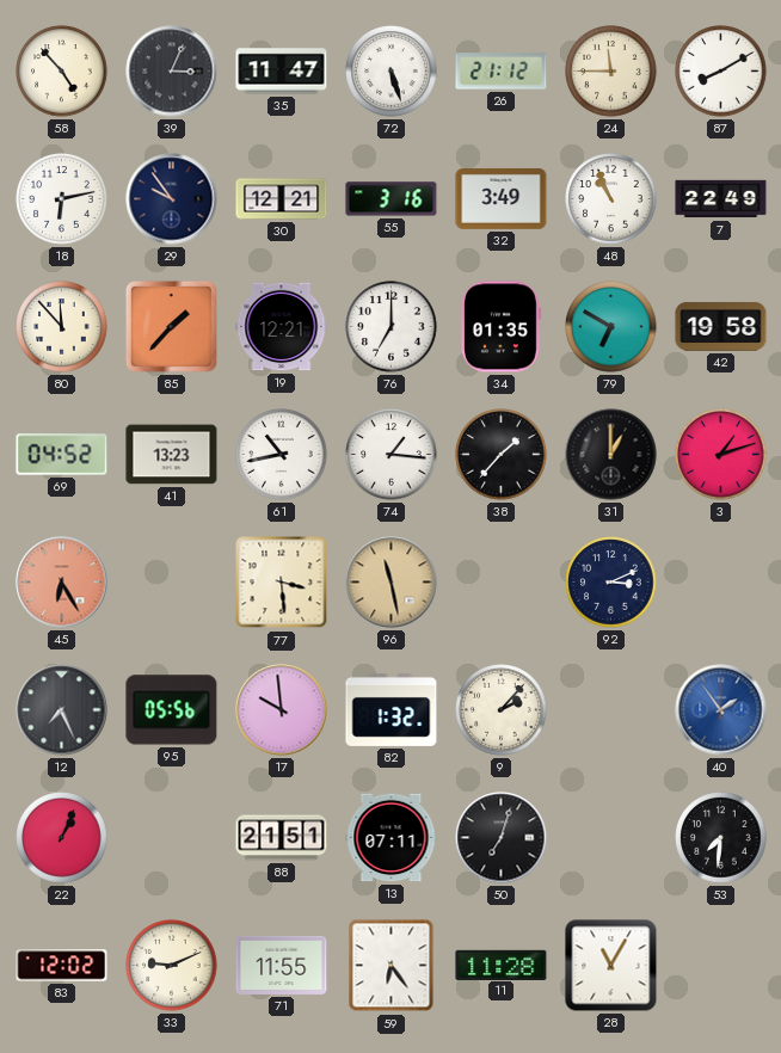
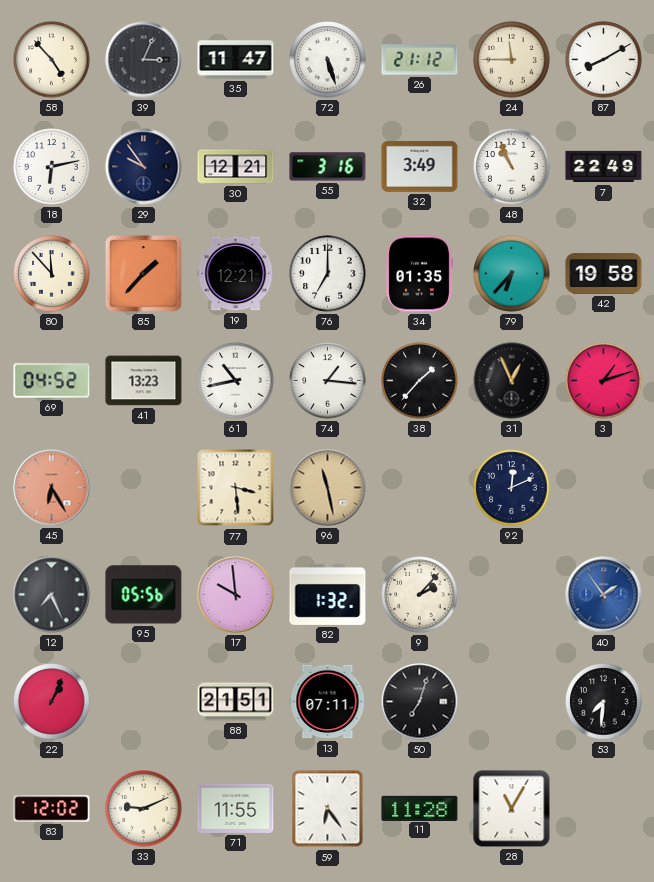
79: 6:50 -> 6:37
31: 1:00 -> 12:56
92: 3:11 -> 12:11
